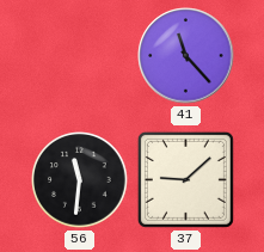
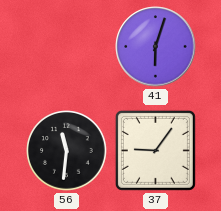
41: 11:23 -> 6:03
37: 9:08 -> 9:06
